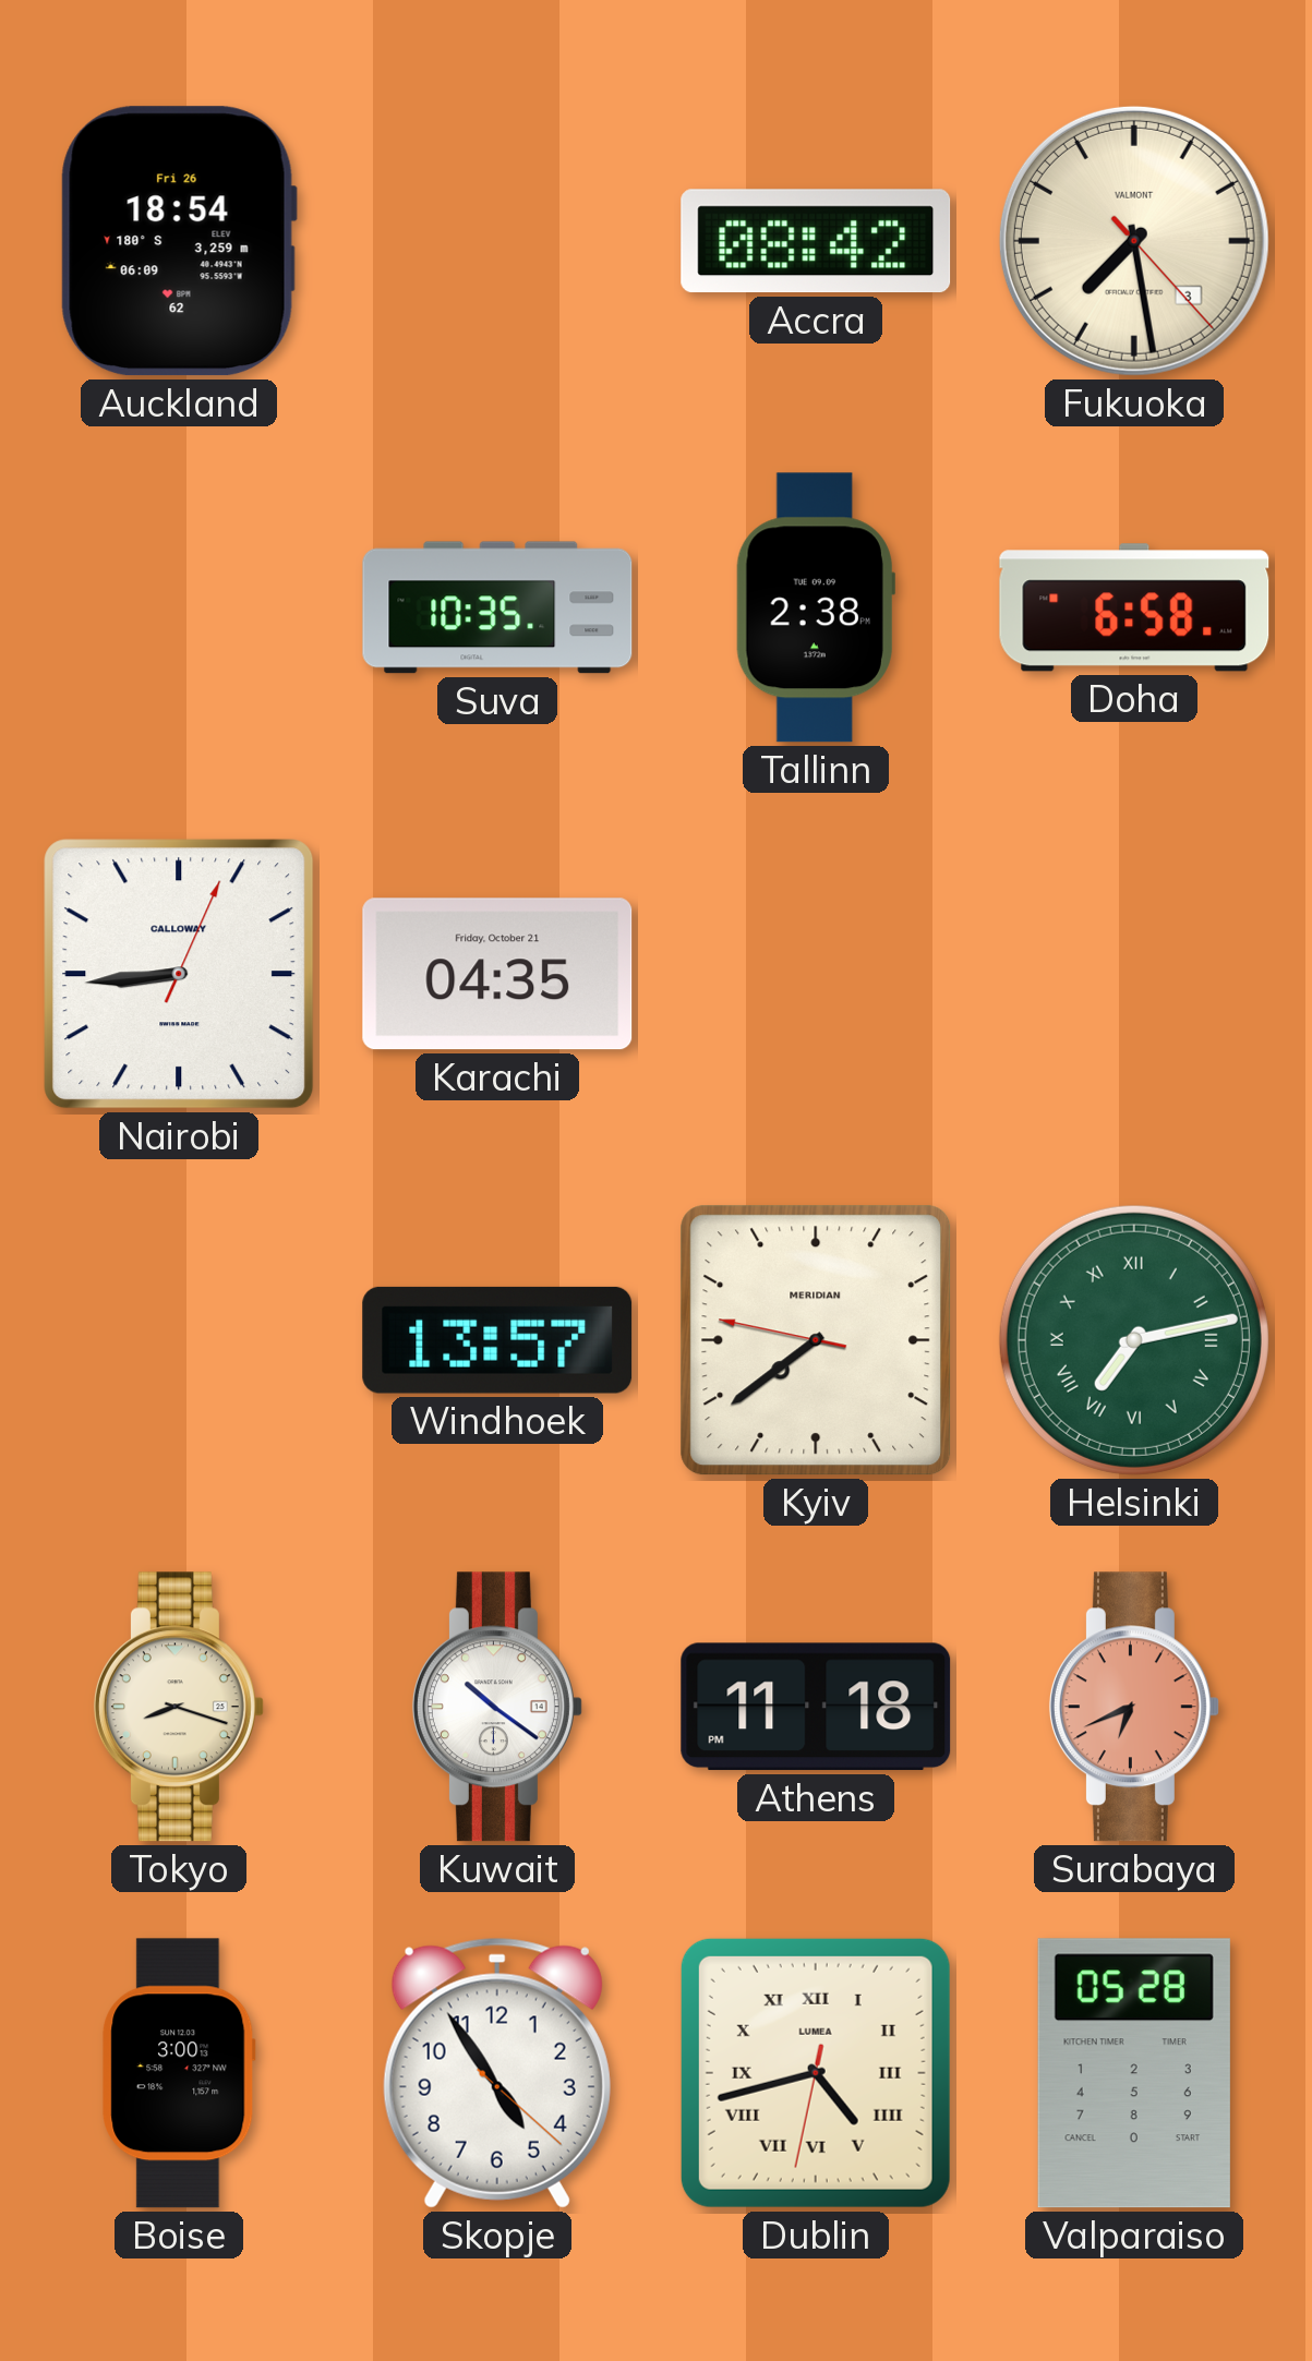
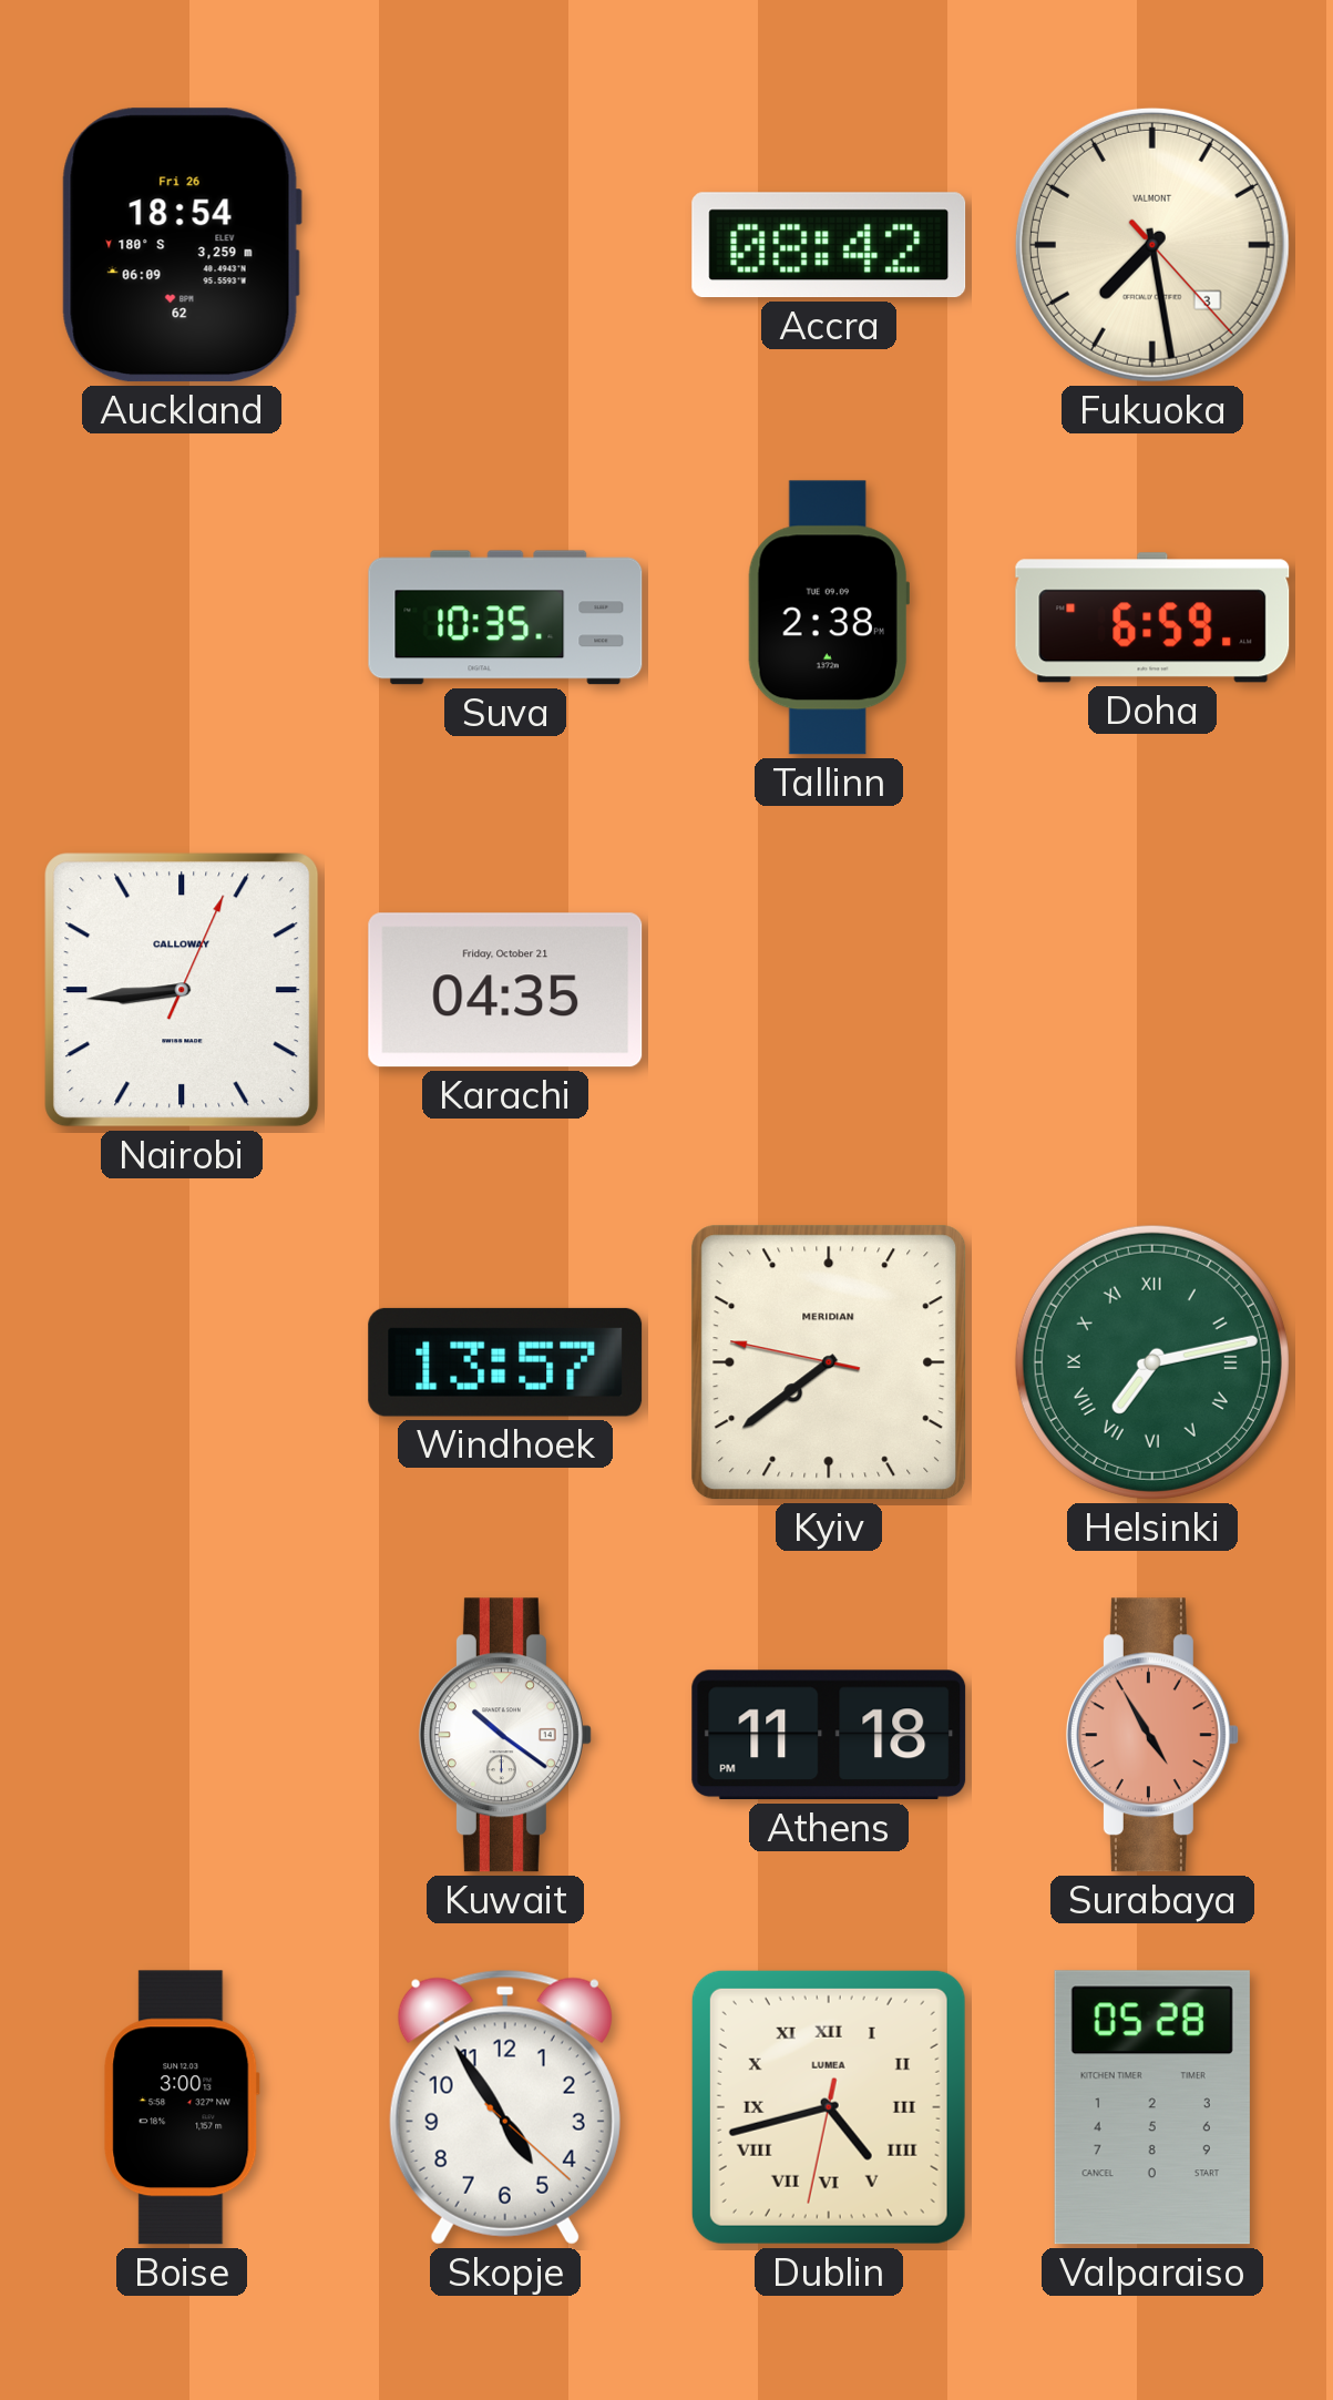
Doha: 6:58 -> 6:59
Tokyo: 8:18 -> none
Surabaya: 6:41 -> 4:55
